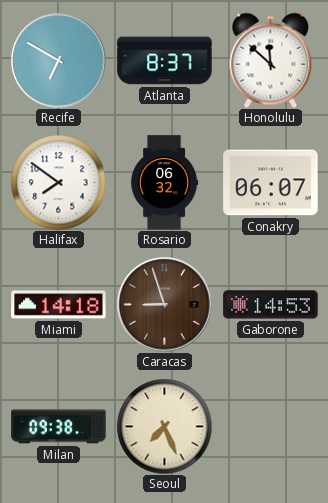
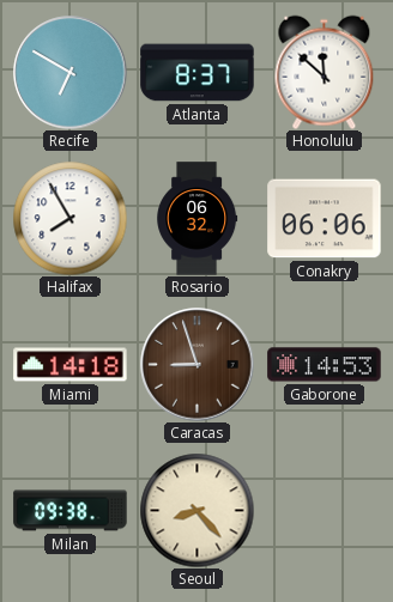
Halifax: 7:51 -> 7:55
Conakry: 06:07 -> 06:06
Seoul: 7:26 -> 8:23
